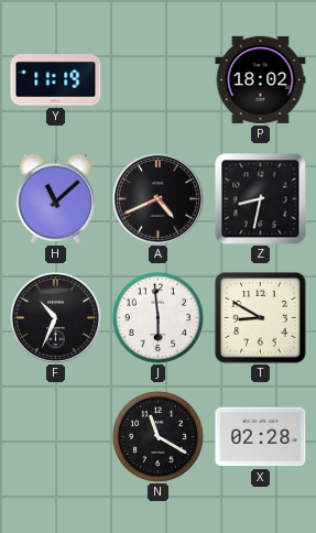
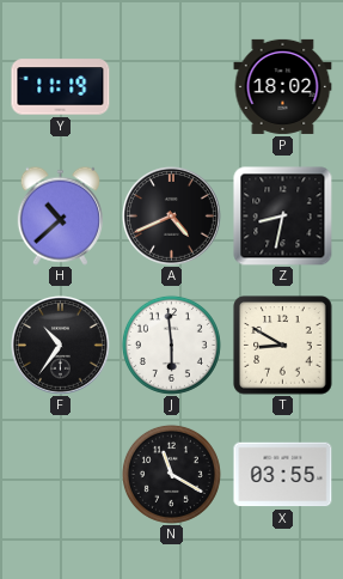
H: 11:08 -> 10:38
F: 10:34 -> 10:36
X: 02:28 -> 03:55
